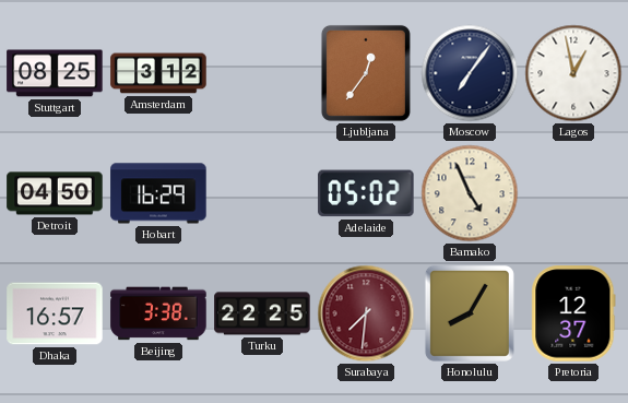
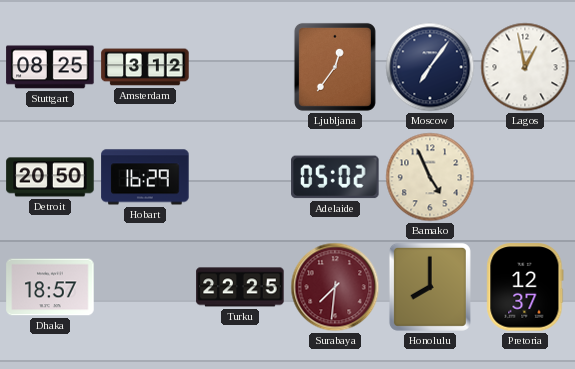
Detroit: 04:50 -> 20:50
Dhaka: 16:57 -> 18:57
Beijing: 3:38 -> none
Honolulu: 8:05 -> 8:00
